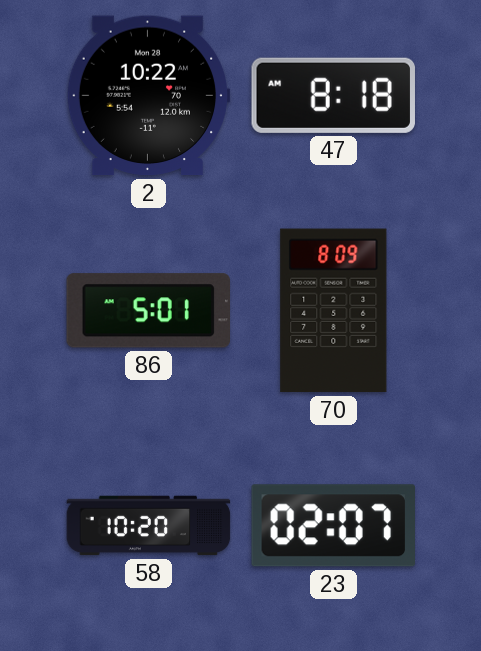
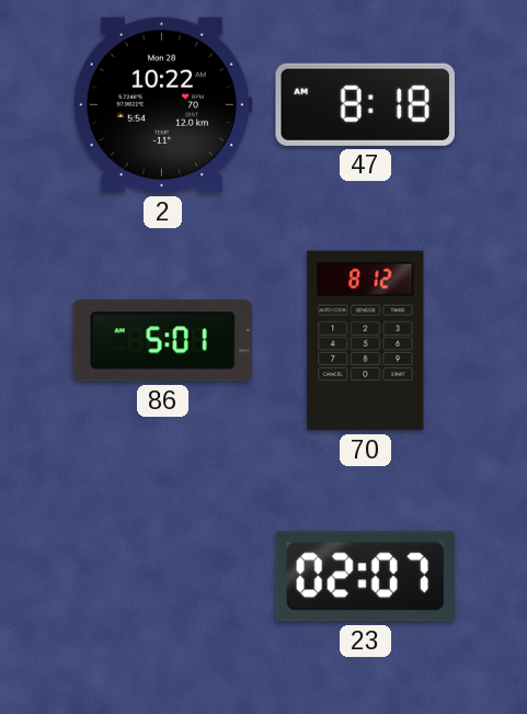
70: 8:09 -> 8:12
58: 10:20 -> none
